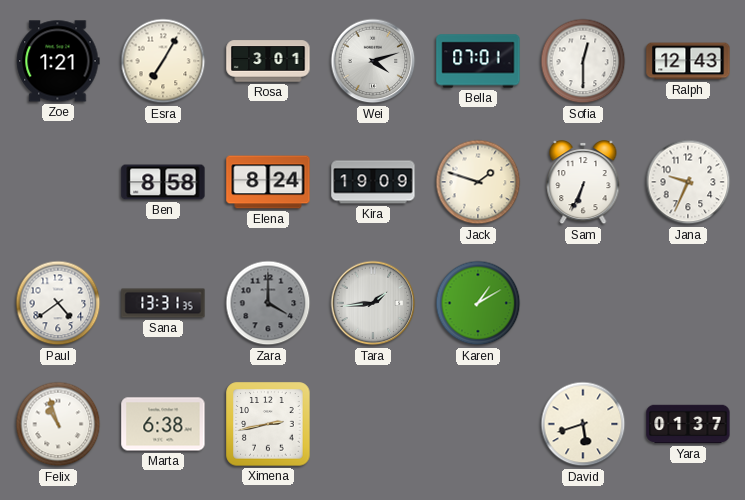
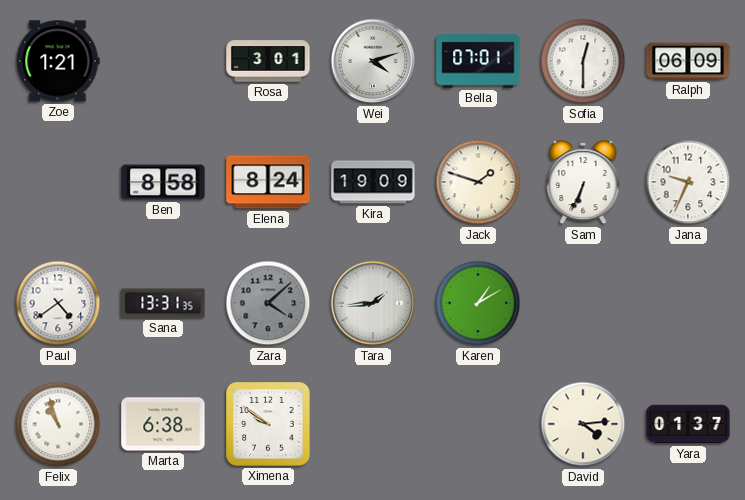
Esra: 7:05 -> none
Ralph: 12:43 -> 06:09
Zara: 4:00 -> 4:08
Ximena: 2:43 -> 9:51
David: 5:42 -> 4:14
